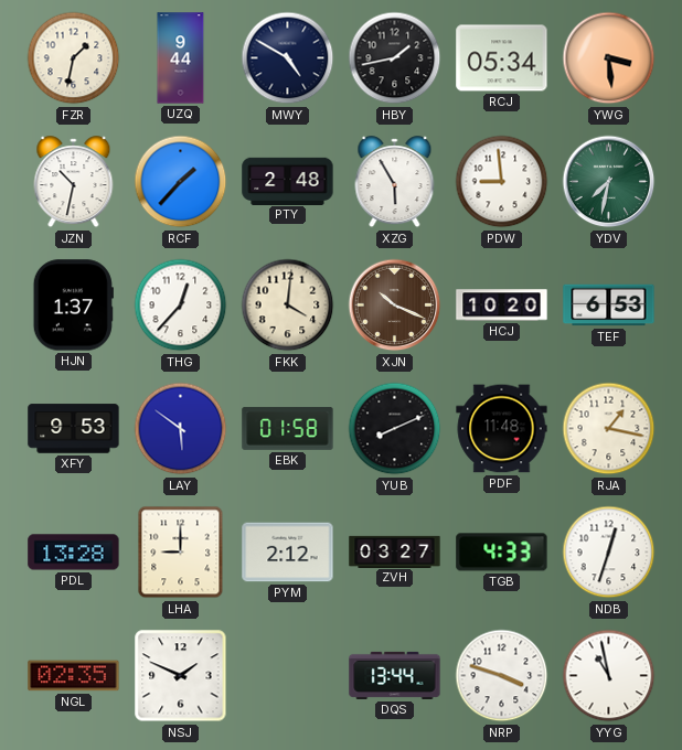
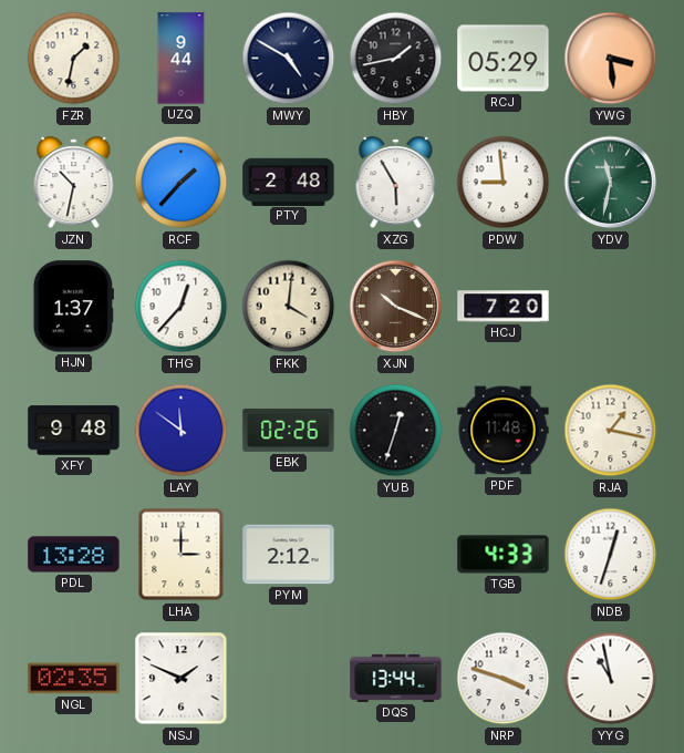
RCJ: 05:34 -> 05:29
YDV: 7:32 -> 11:32
HCJ: 10:20 -> 7:20
TEF: 6:53 -> none
XFY: 9:53 -> 9:48
LAY: 5:51 -> 11:51
EBK: 01:58 -> 02:26
YUB: 8:11 -> 12:33
LHA: 9:00 -> 3:00
ZVH: 03:27 -> none
